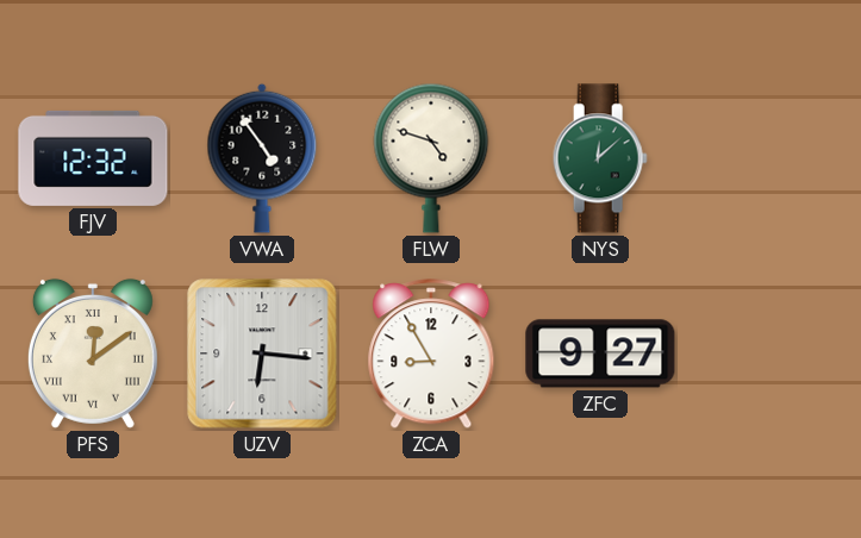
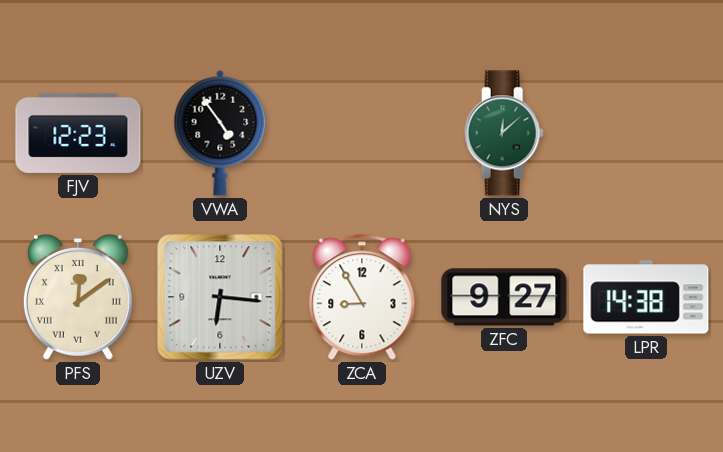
FJV: 12:32 -> 12:23
FLW: 4:48 -> none
LPR: none -> 14:38
